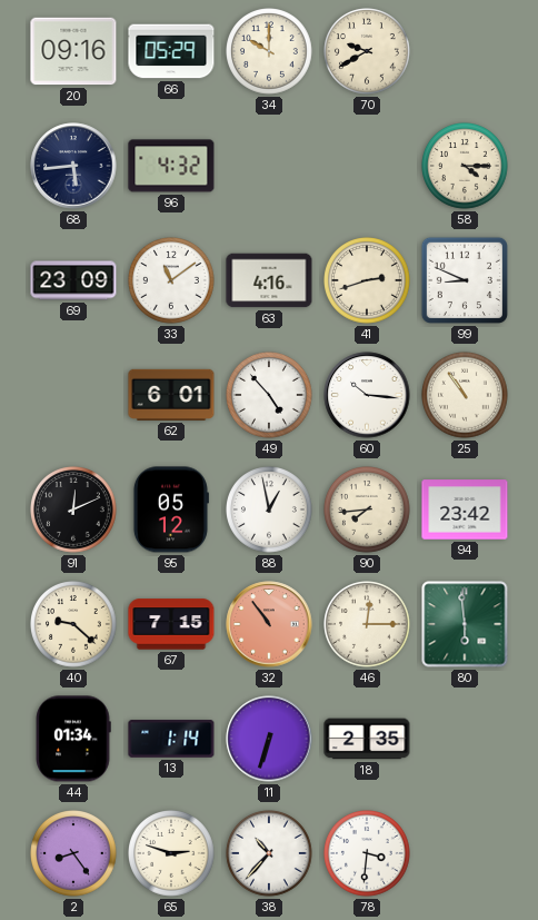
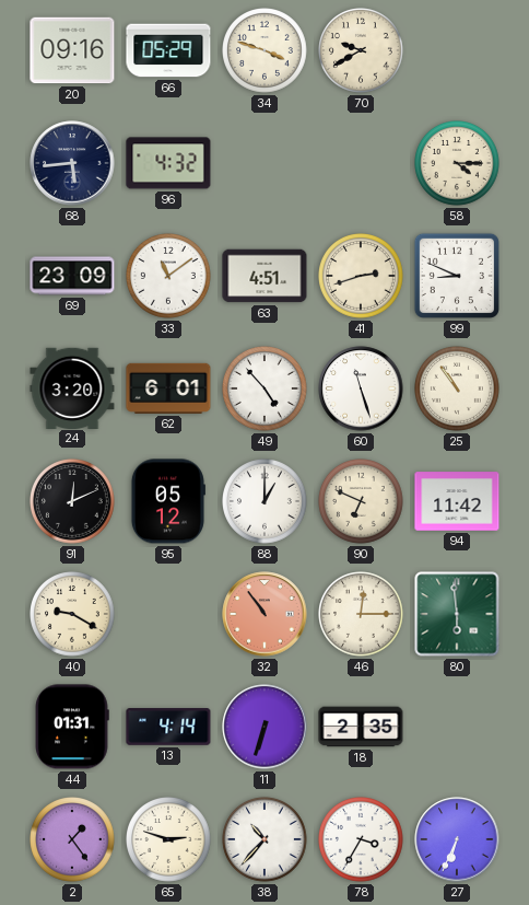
34: 10:00 -> 3:48
63: 4:16 -> 4:51
24: none -> 3:20
60: 10:16 -> 11:27
88: 12:58 -> 1:00
90: 7:44 -> 6:49
94: 23:42 -> 11:42
40: 9:22 -> 9:20
67: 7:15 -> none
44: 01:34 -> 01:31
13: 1:14 -> 4:14
2: 8:24 -> 1:24
78: 3:31 -> 3:35
27: none -> 6:34
